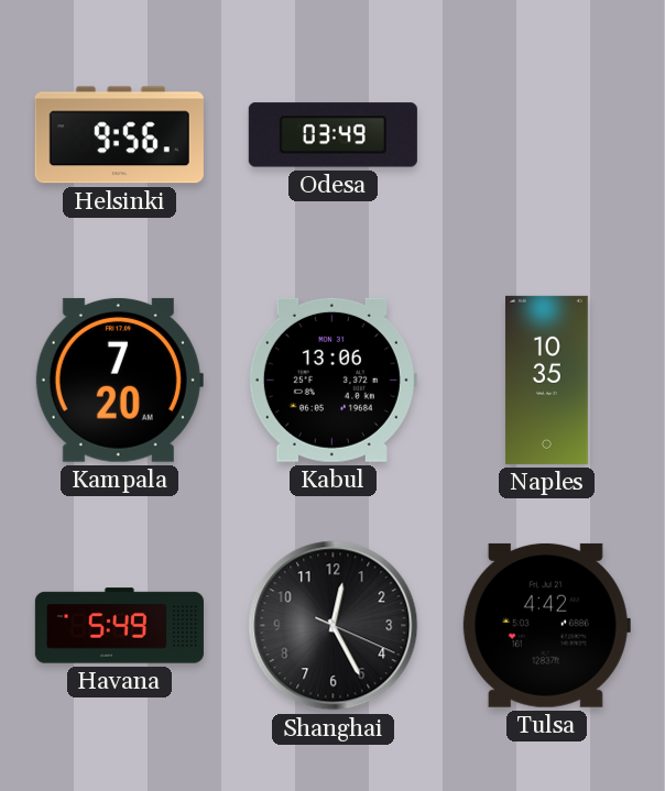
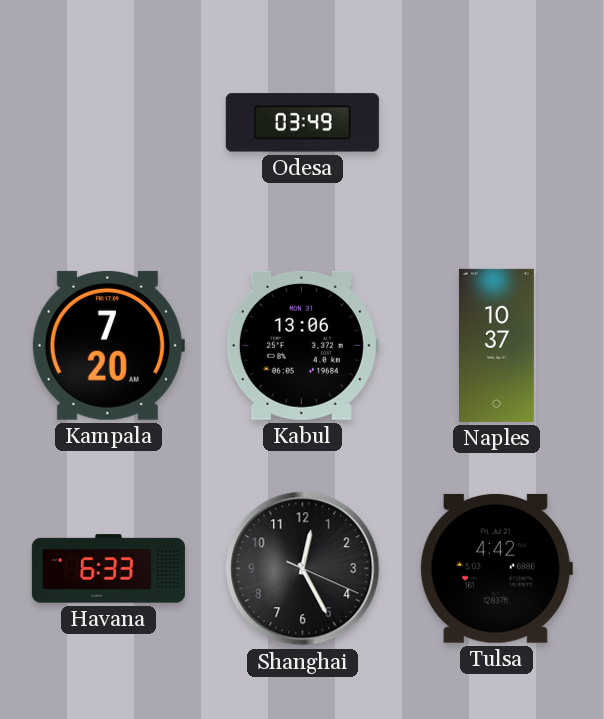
Helsinki: 9:56 -> none
Naples: 10:35 -> 10:37
Havana: 5:49 -> 6:33
